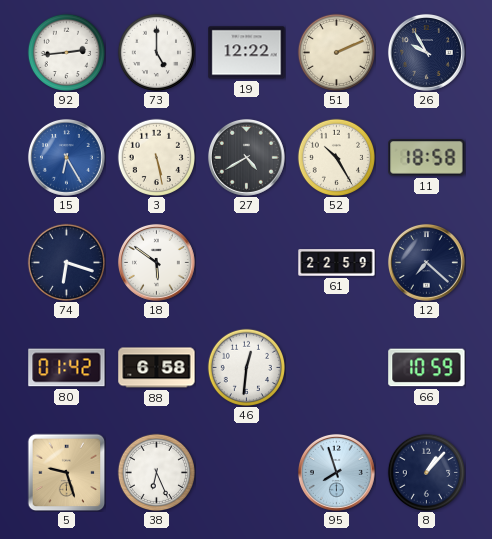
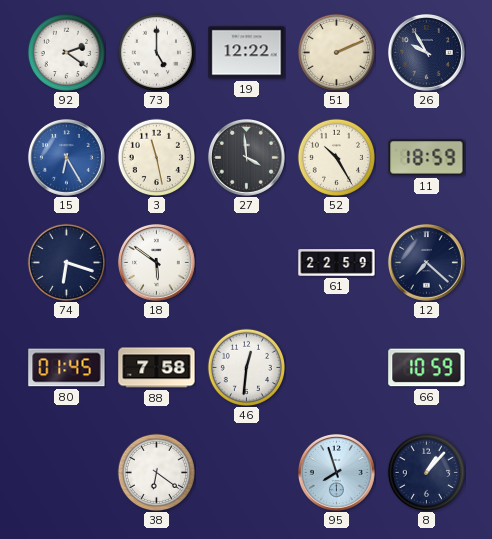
92: 2:44 -> 2:21
3: 5:28 -> 11:28
27: 4:40 -> 3:59
11: 18:58 -> 18:59
80: 01:42 -> 01:45
88: 6:58 -> 7:58
5: 9:27 -> none
38: 6:26 -> 6:21
